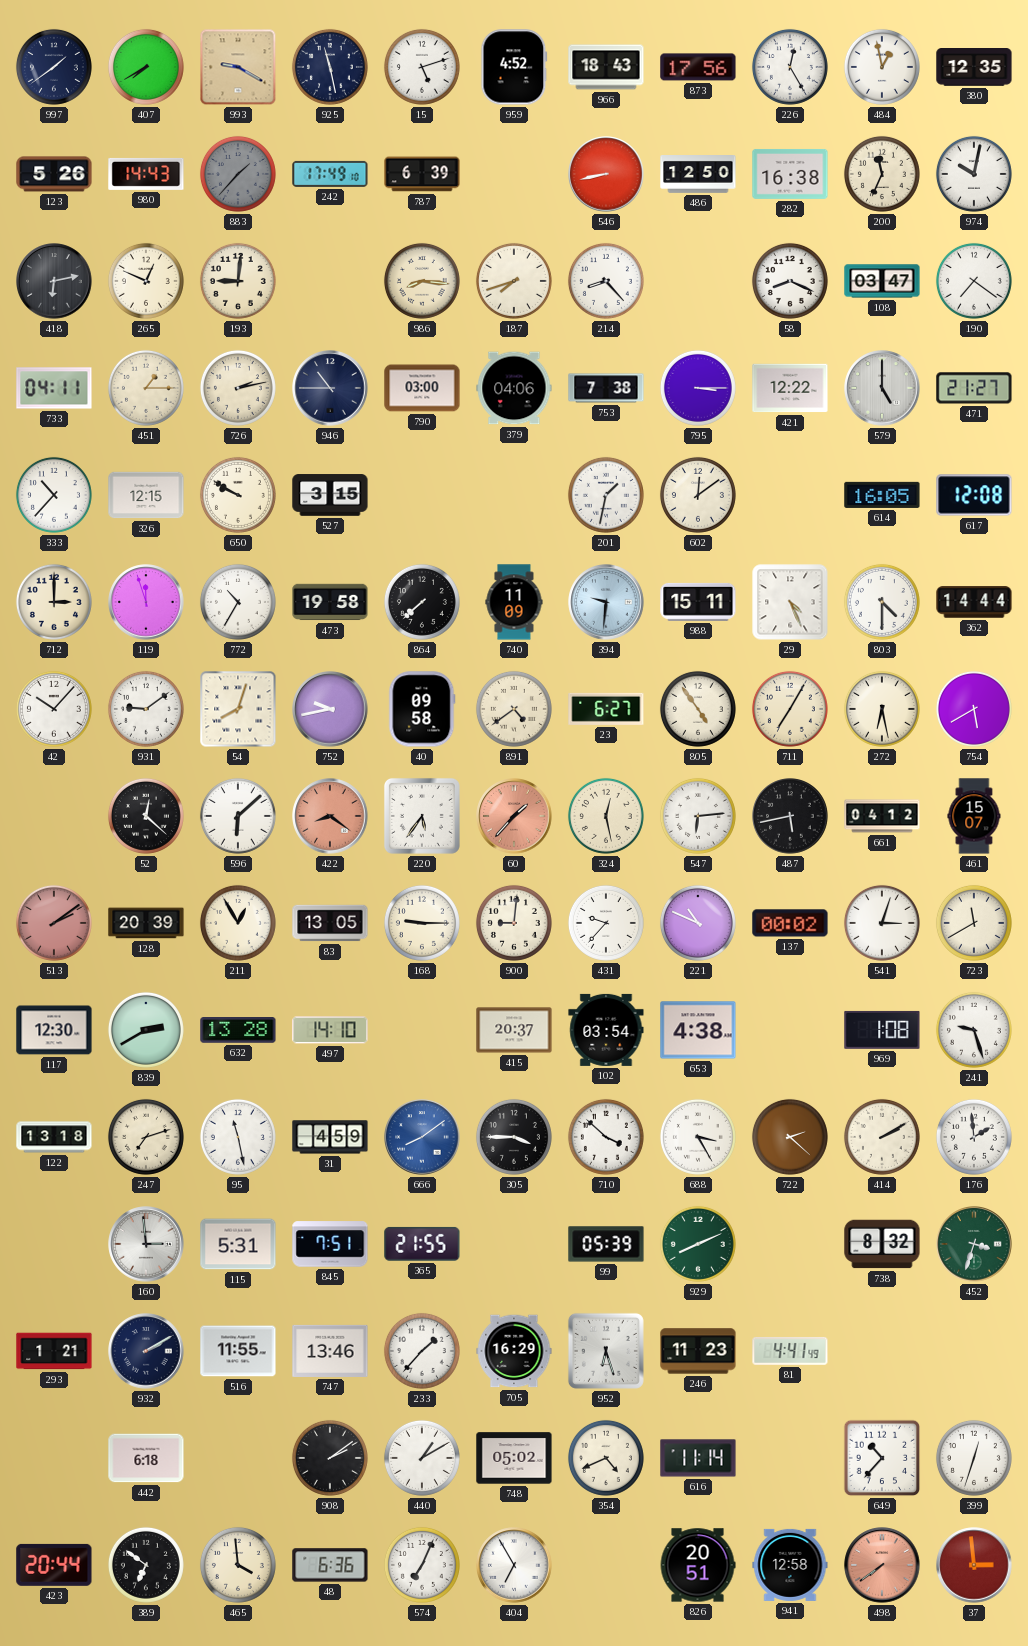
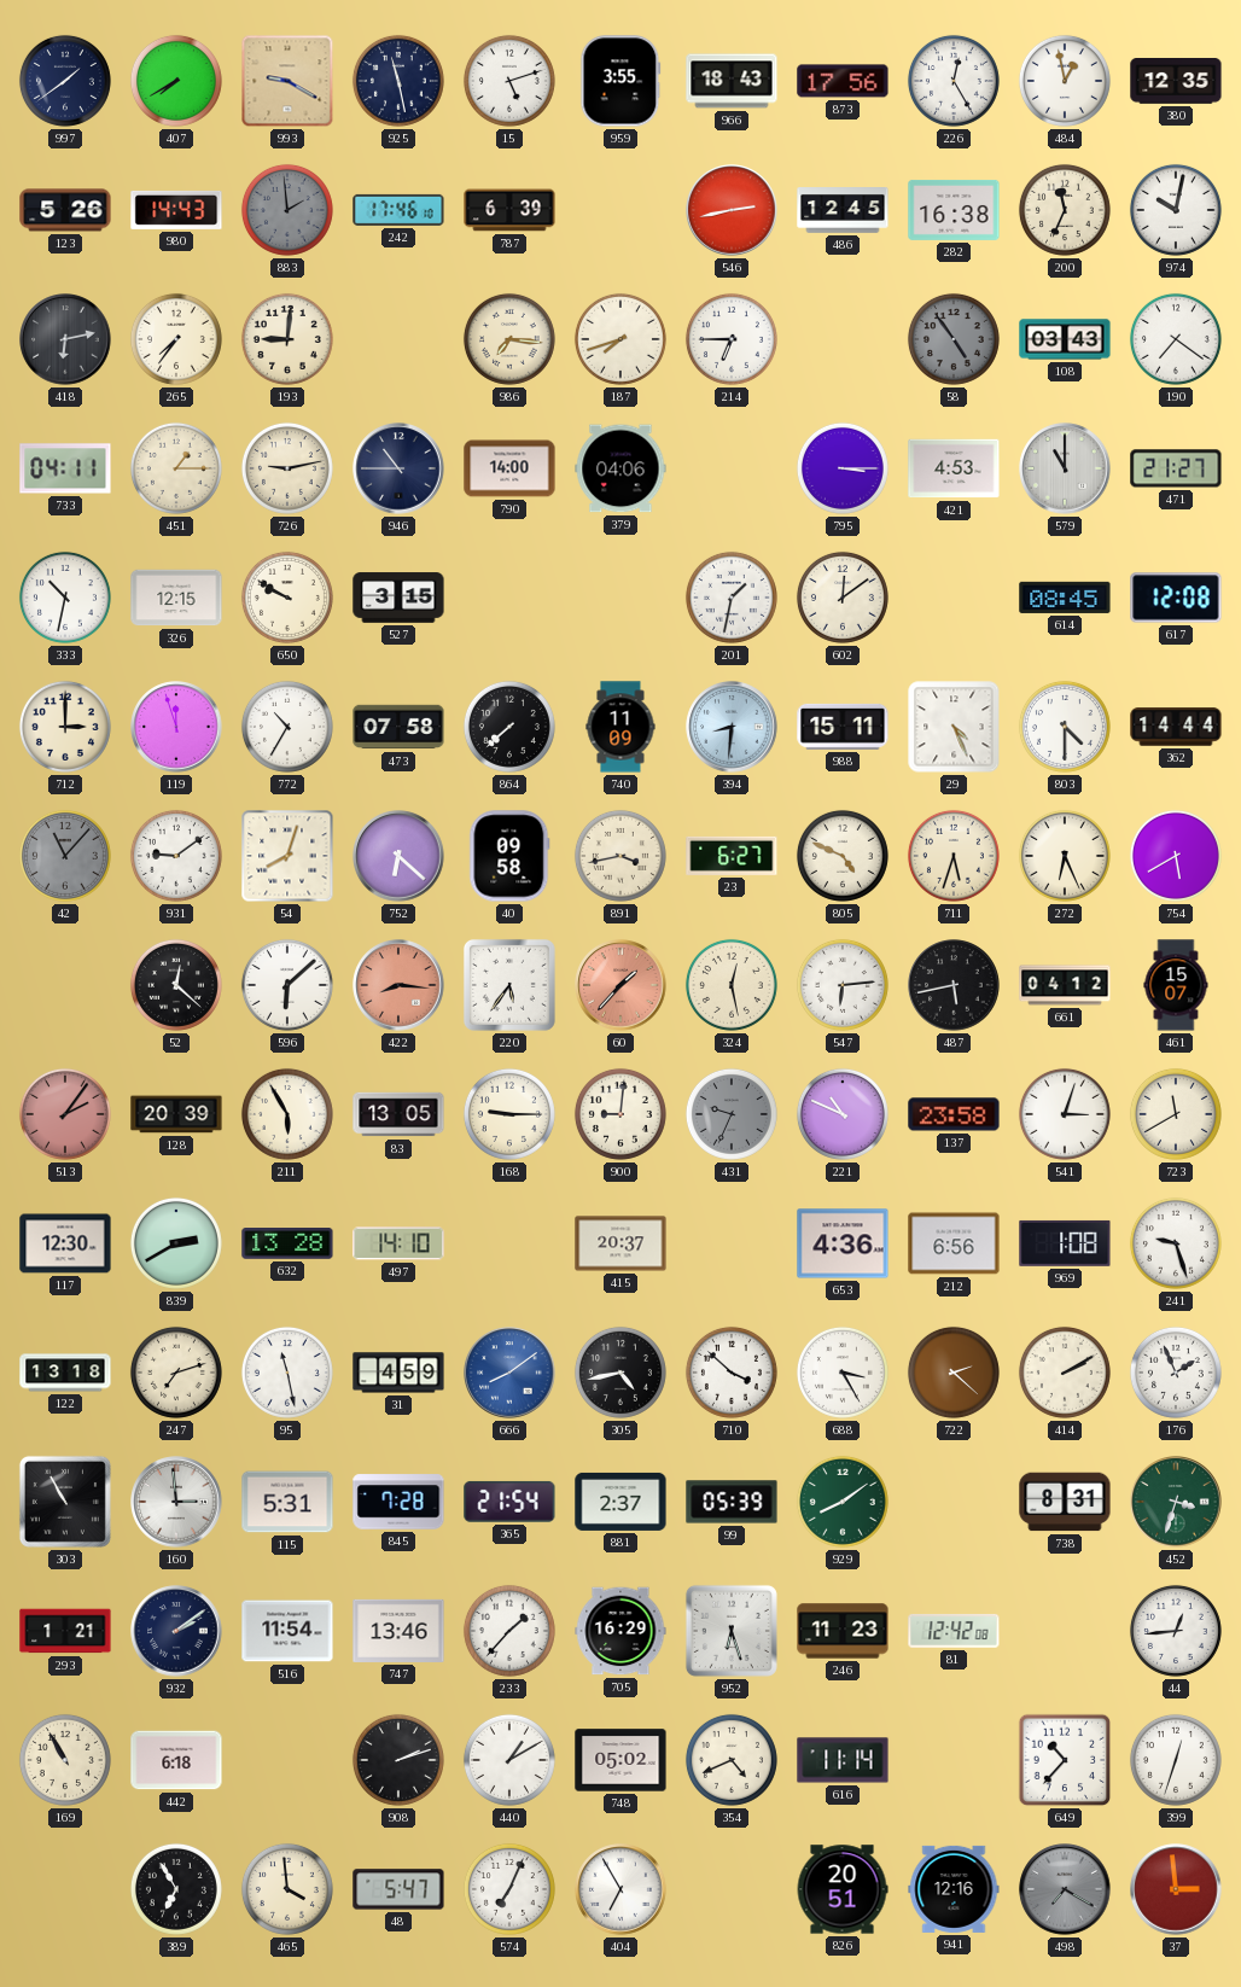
959: 4:52 -> 3:55
883: 1:37 -> 1:59
242: 17:49 -> 17:46
546: 8:43 -> 2:43
486: 12:50 -> 12:45
265: 12:49 -> 7:36
986: 8:16 -> 7:16
214: 8:23 -> 6:45
58: 8:19 -> 4:54
58 dial: white -> grey
108: 03:47 -> 03:43
726: 2:13 -> 9:13
790: 03:00 -> 14:00
753: 7:38 -> none
421: 12:22 -> 4:53
579: 5:00 -> 11:00
333: 10:37 -> 10:32
614: 16:05 -> 08:45
473: 19:58 -> 07:58
394: 9:31 -> 8:31
42: 10:07 -> 11:07
42 dial: white -> grey
752: 9:43 -> 6:22
891: 4:39 -> 3:43
805: 4:54 -> 4:49
711: 7:05 -> 5:33
272: 6:28 -> 6:26
422: 8:21 -> 8:16
513: 2:09 -> 2:06
211: 12:55 -> 5:55
431: 9:37 -> 9:34
431 dial: white -> grey
137: 00:02 -> 23:58
102: 03:54 -> none
653: 4:38 -> 4:36
212: none -> 6:56
305: 3:45 -> 4:43
176: 1:59 -> 1:56
303: none -> 10:55
845: 7:51 -> 7:28
365: 21:55 -> 21:54
881: none -> 2:37
929: 8:11 -> 8:09
738: 8:32 -> 8:31
932: 2:10 -> 2:09
516: 11:55 -> 11:54
81: 4:41 -> 12:42
44: none -> 12:44
169: none -> 10:55
908: 2:09 -> 2:12
423: 20:44 -> none
389: 6:51 -> 6:55
48: 6:36 -> 5:47
941: 12:58 -> 12:16
498: 7:39 -> 7:20
498 dial: salmon -> grey
